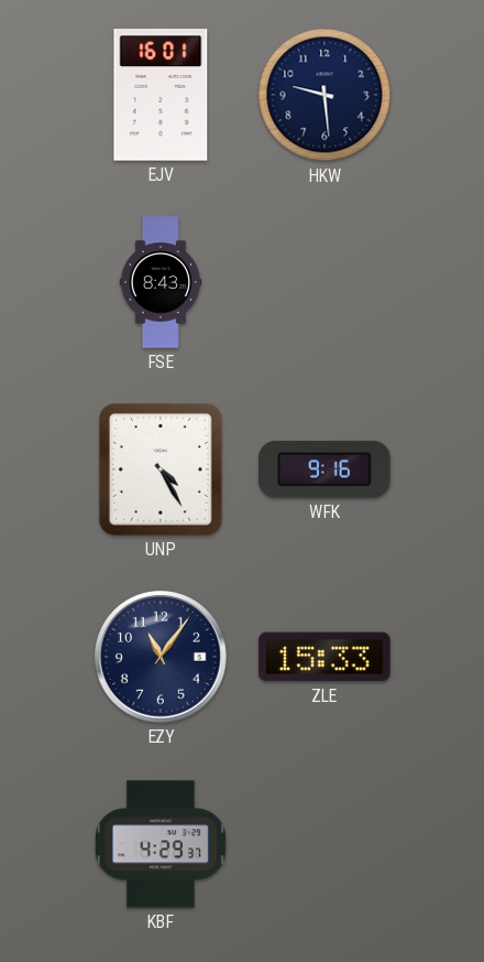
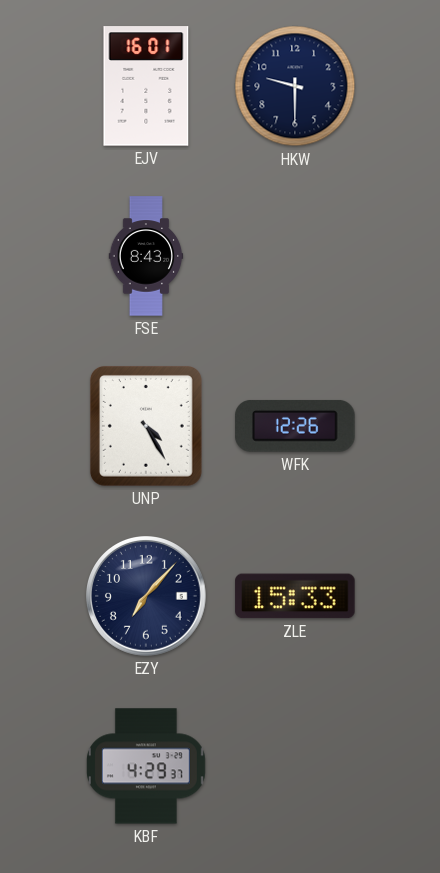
HKW: 9:29 -> 9:30
WFK: 9:16 -> 12:26
EZY: 11:06 -> 7:07
